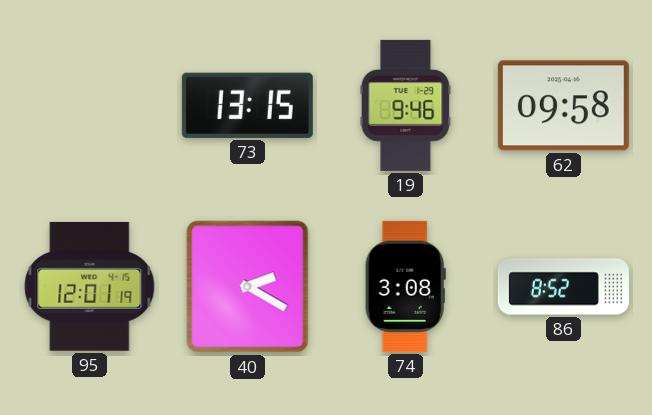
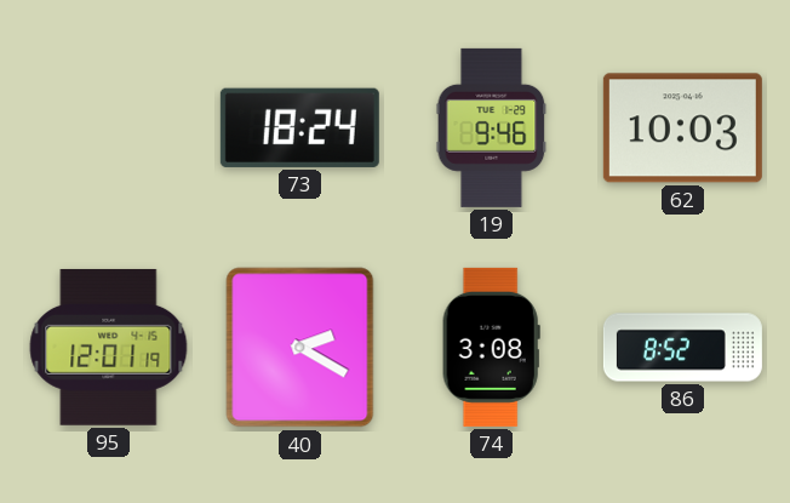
73: 13:15 -> 18:24
62: 09:58 -> 10:03
